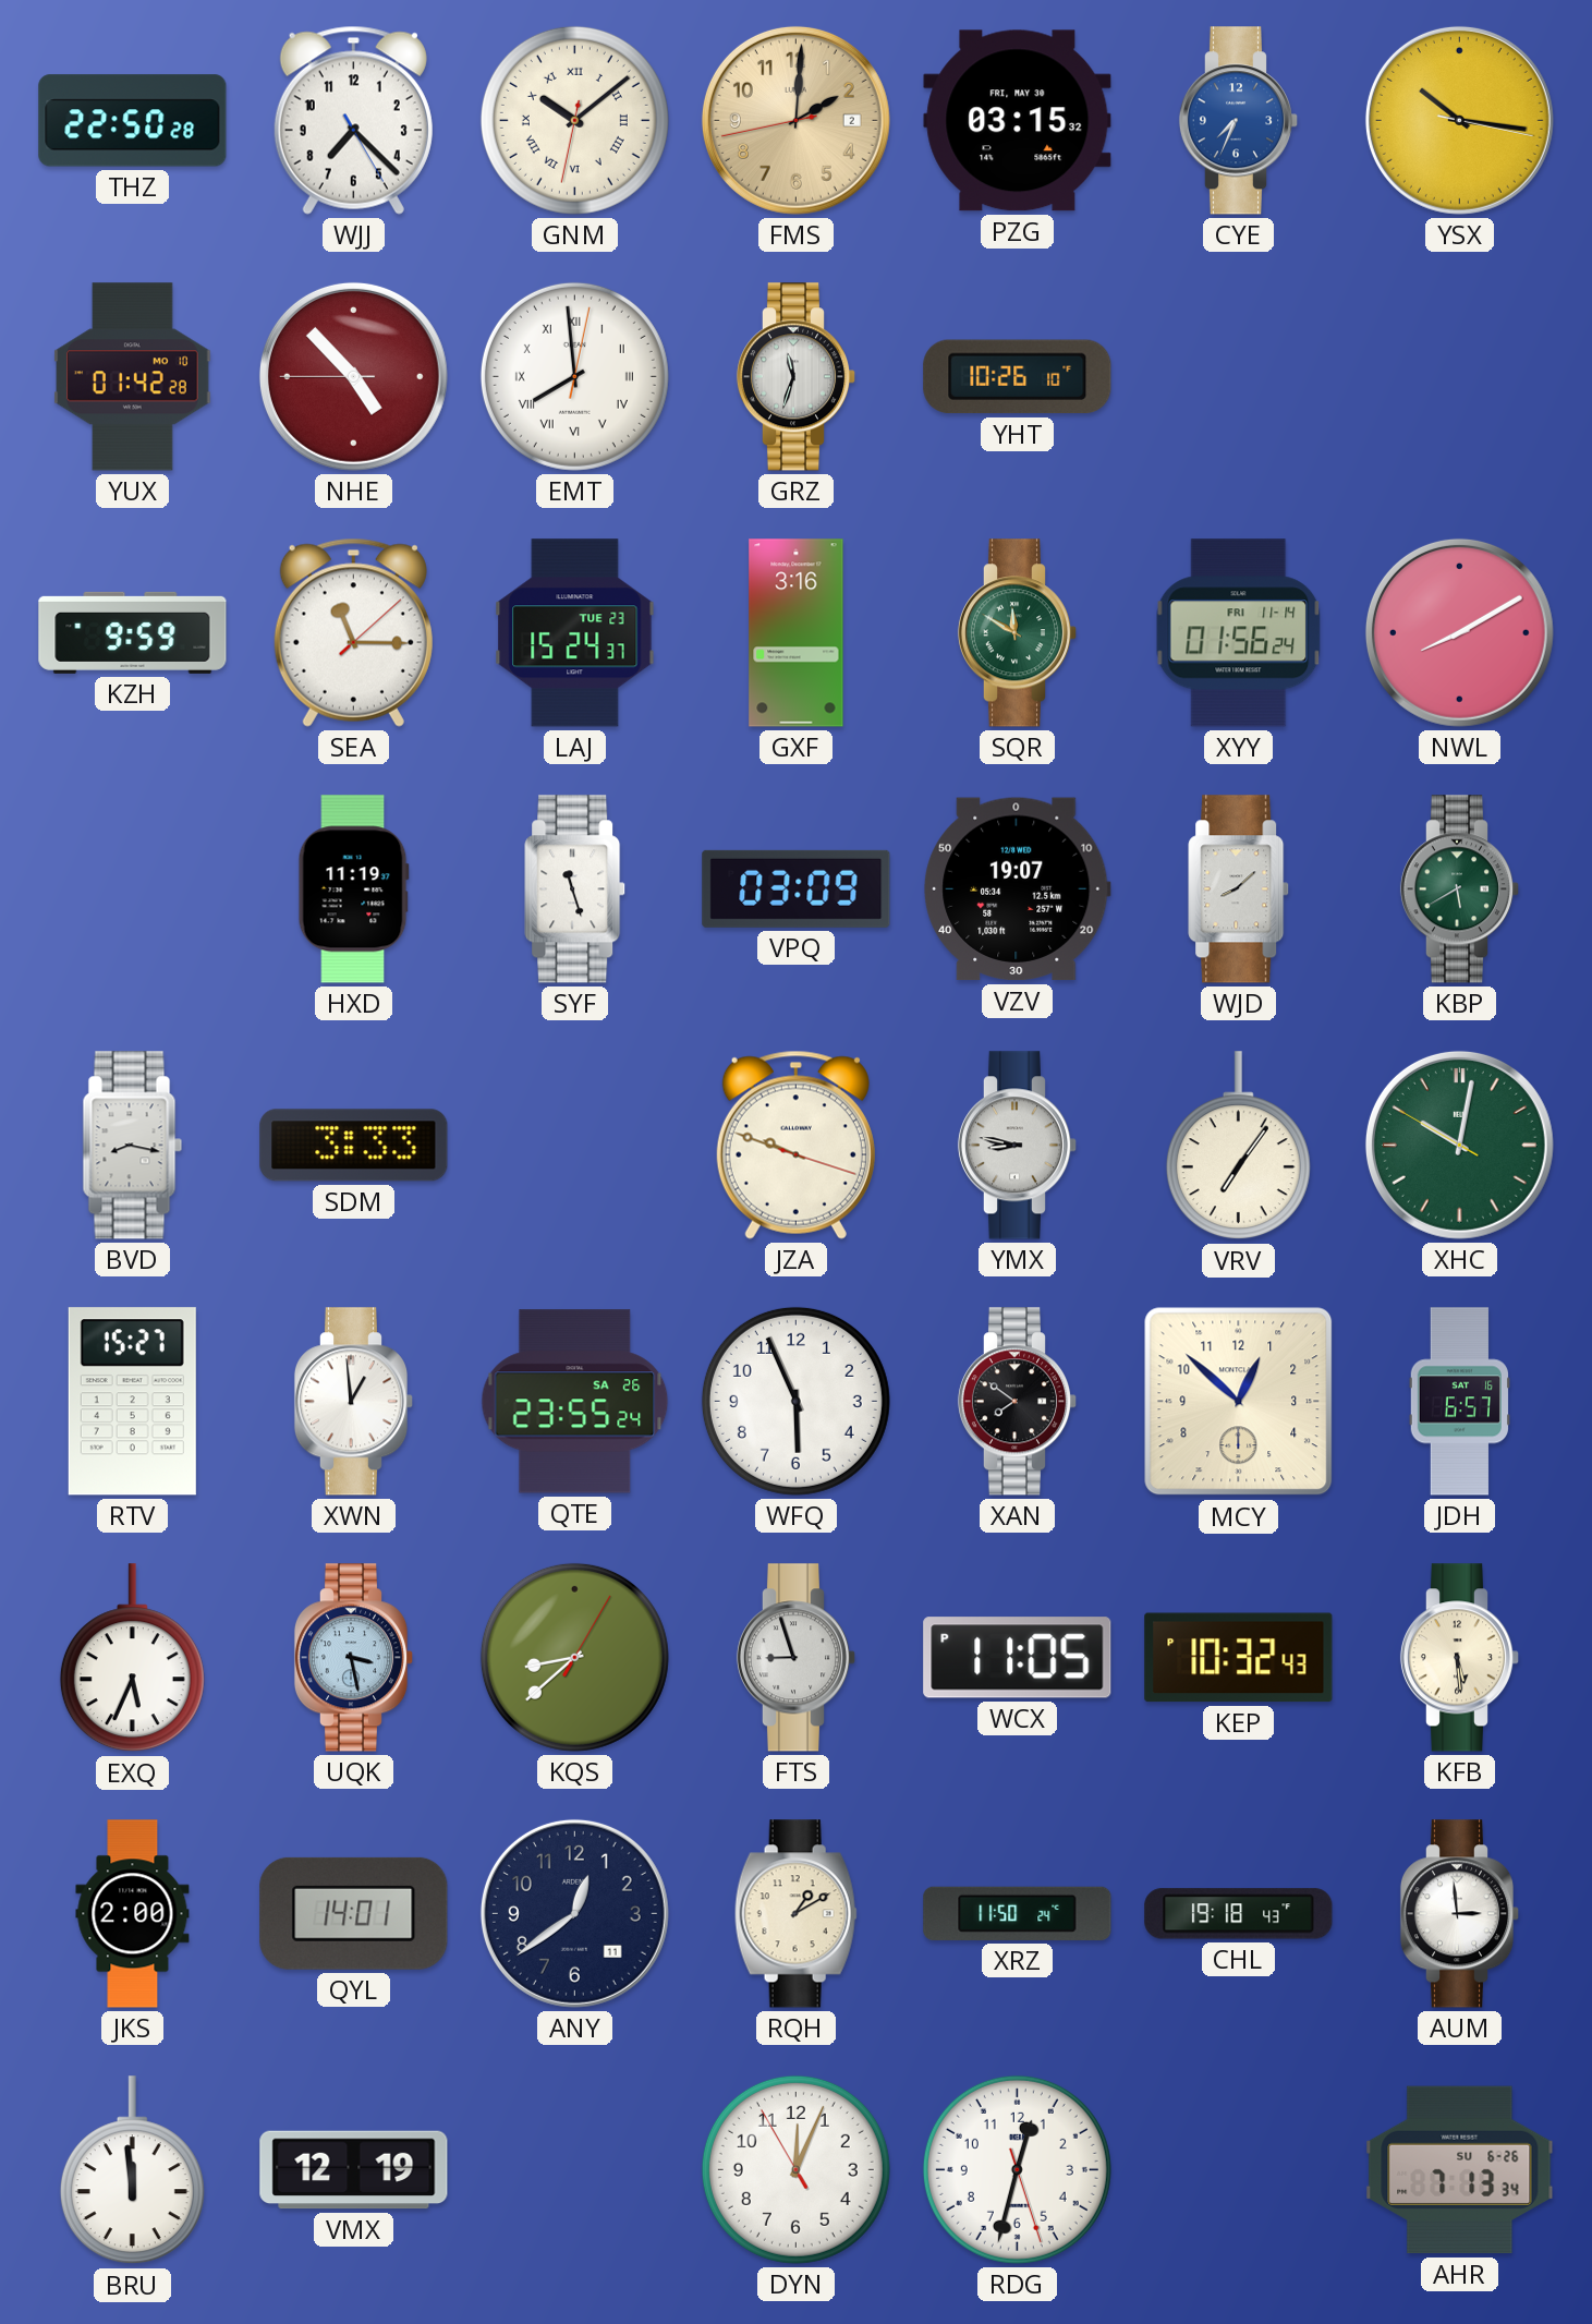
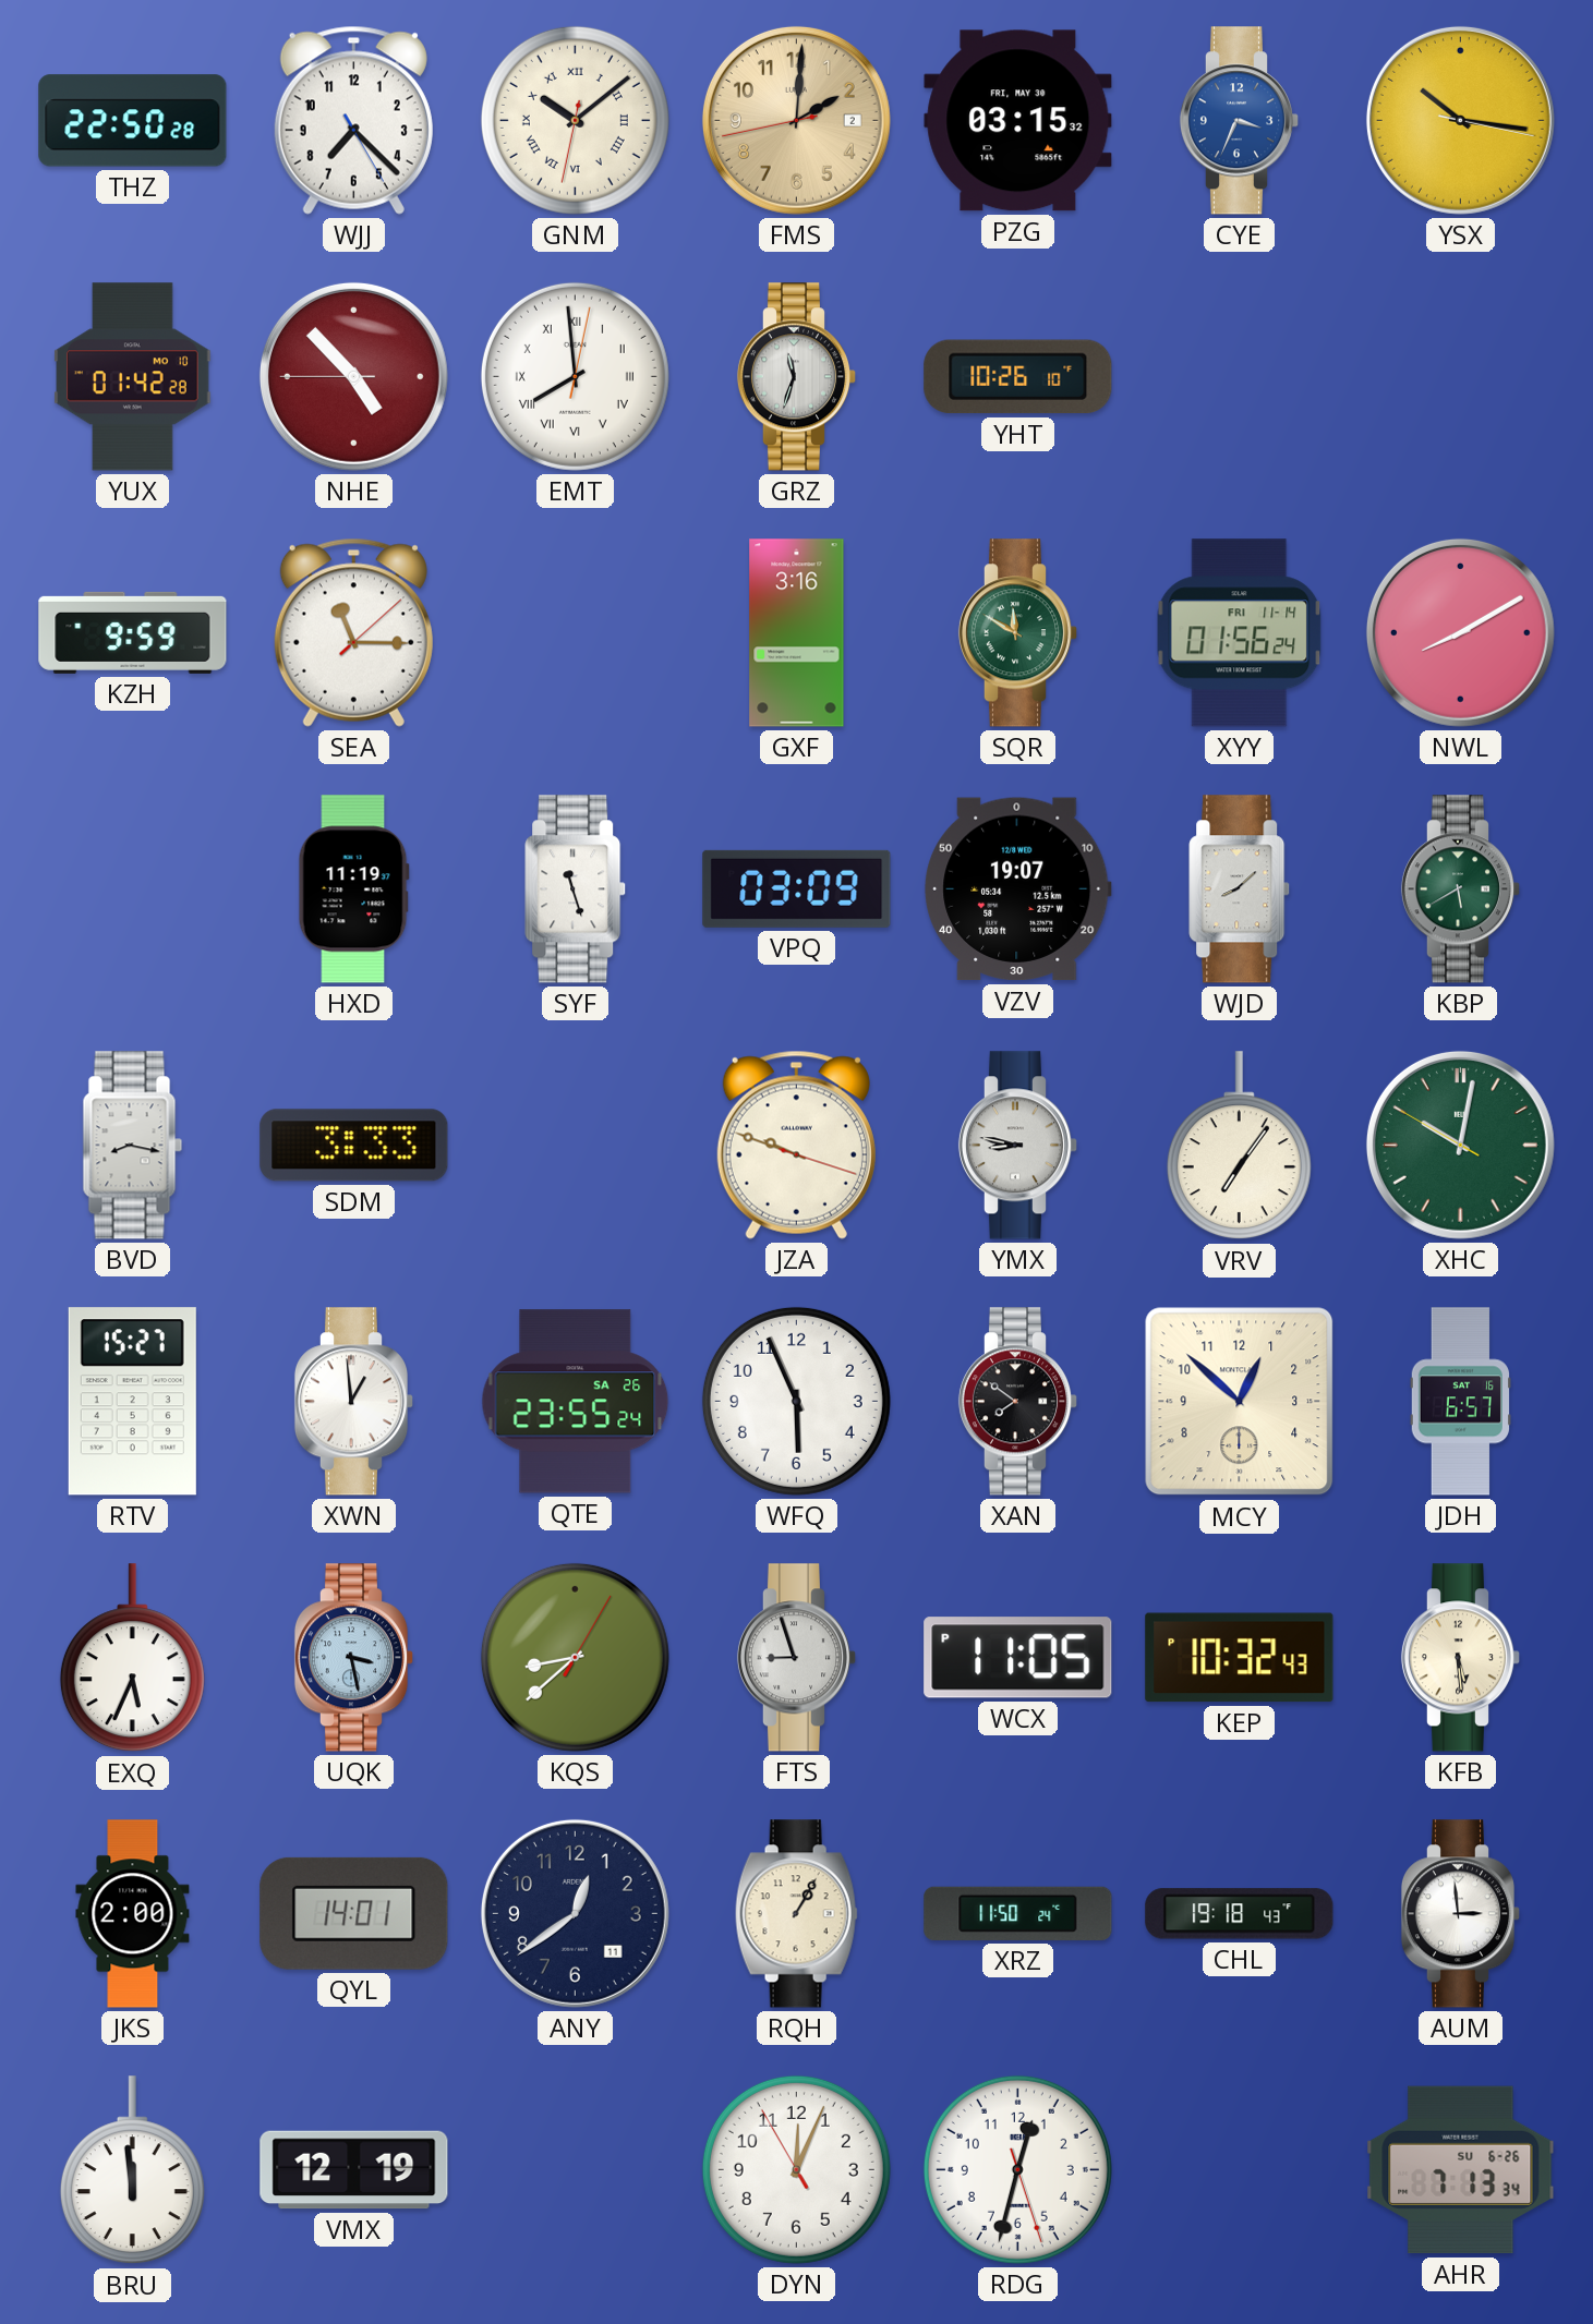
CYE: 7:34 -> 3:34
LAJ: 15:24 -> none
RQH: 1:10 -> 1:05
